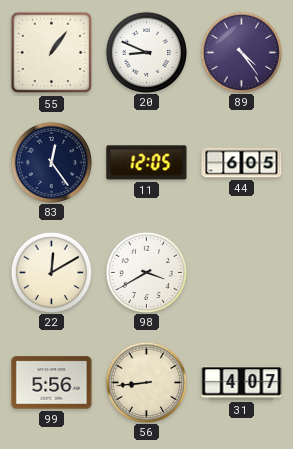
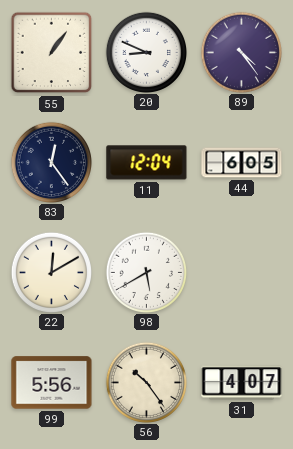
11: 12:05 -> 12:04
98: 3:40 -> 5:40
56: 8:44 -> 10:24
